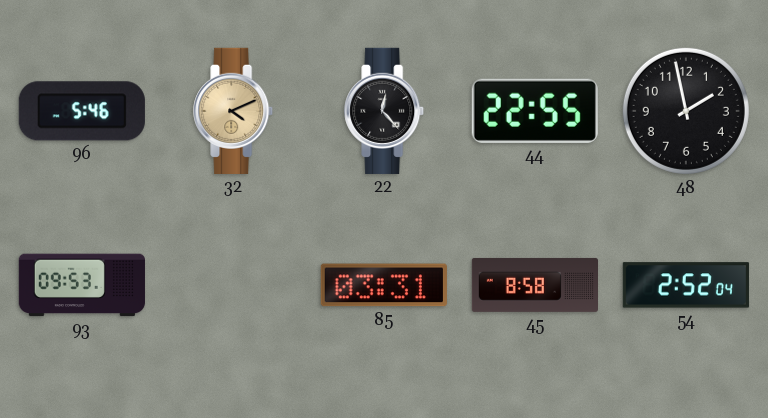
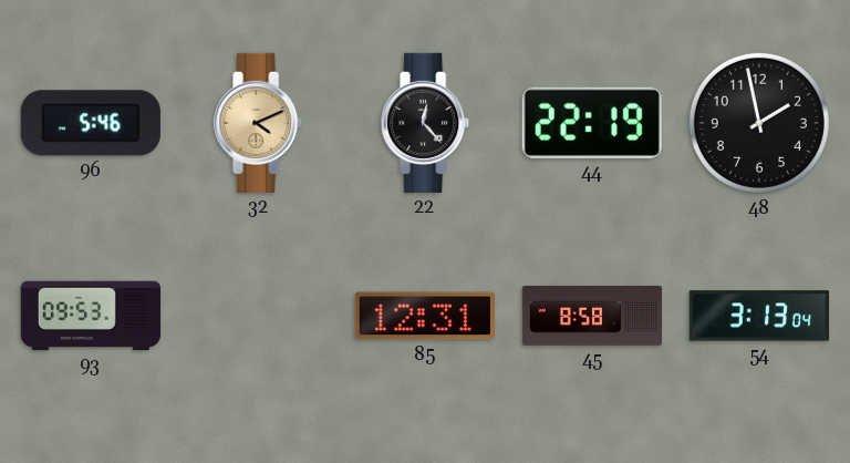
44: 22:55 -> 22:19
85: 03:31 -> 12:31
54: 2:52 -> 3:13
